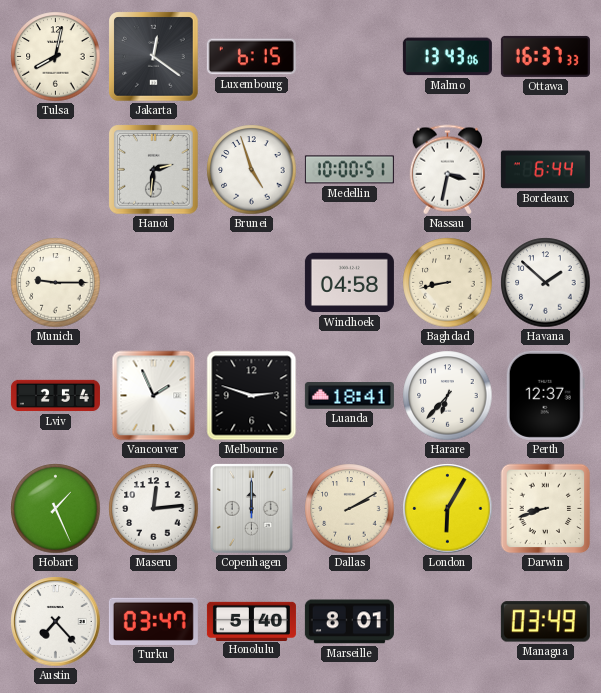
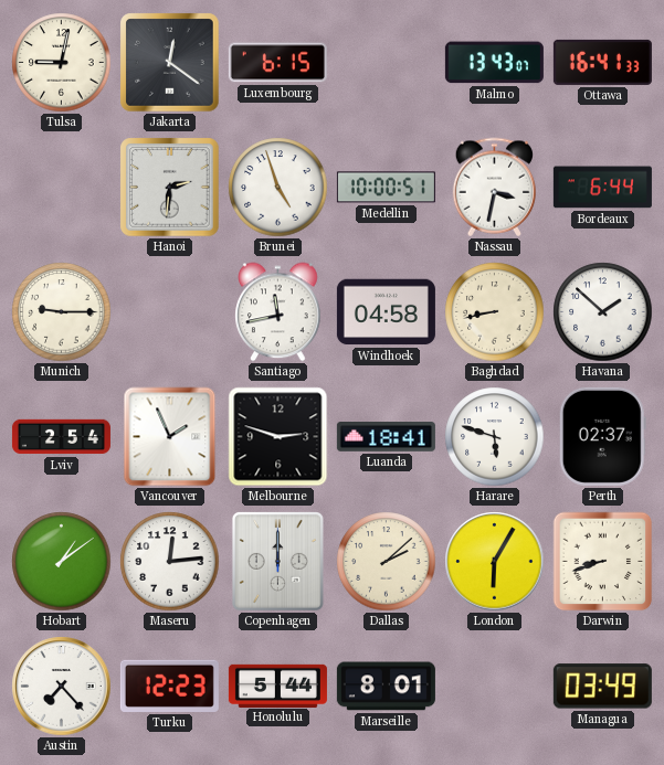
Tulsa: 8:02 -> 9:02
Malmo: 13:43:06 -> 13:43:07
Ottawa: 16:37 -> 16:41
Santiago: none -> 11:43
Harare: 6:37 -> 5:48
Perth: 12:37 -> 02:37
Hobart: 1:26 -> 1:09
Dallas: 2:10 -> 2:08
Turku: 03:47 -> 12:23
Honolulu: 5:40 -> 5:44
